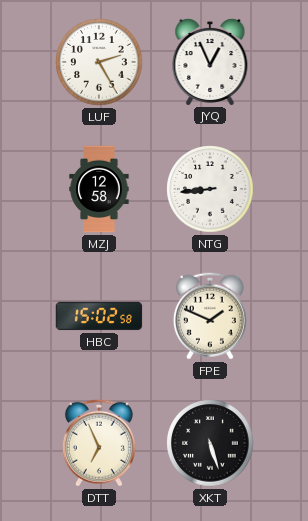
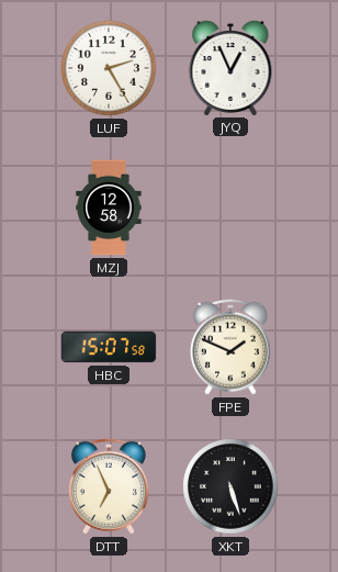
NTG: 8:44 -> none
HBC: 15:02 -> 15:07
